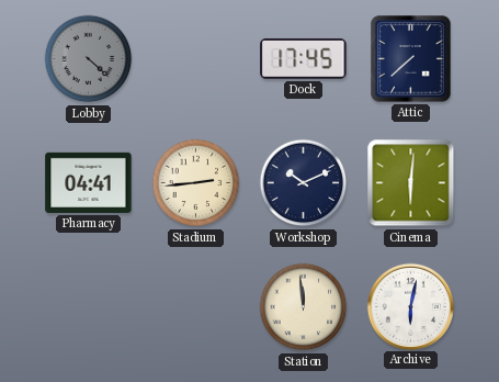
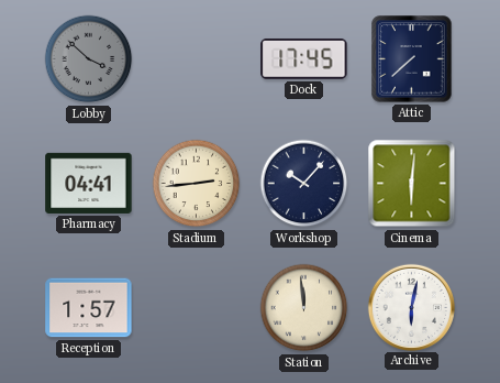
Lobby: 4:22 -> 3:52
Workshop: 10:11 -> 10:07
Reception: none -> 1:57
